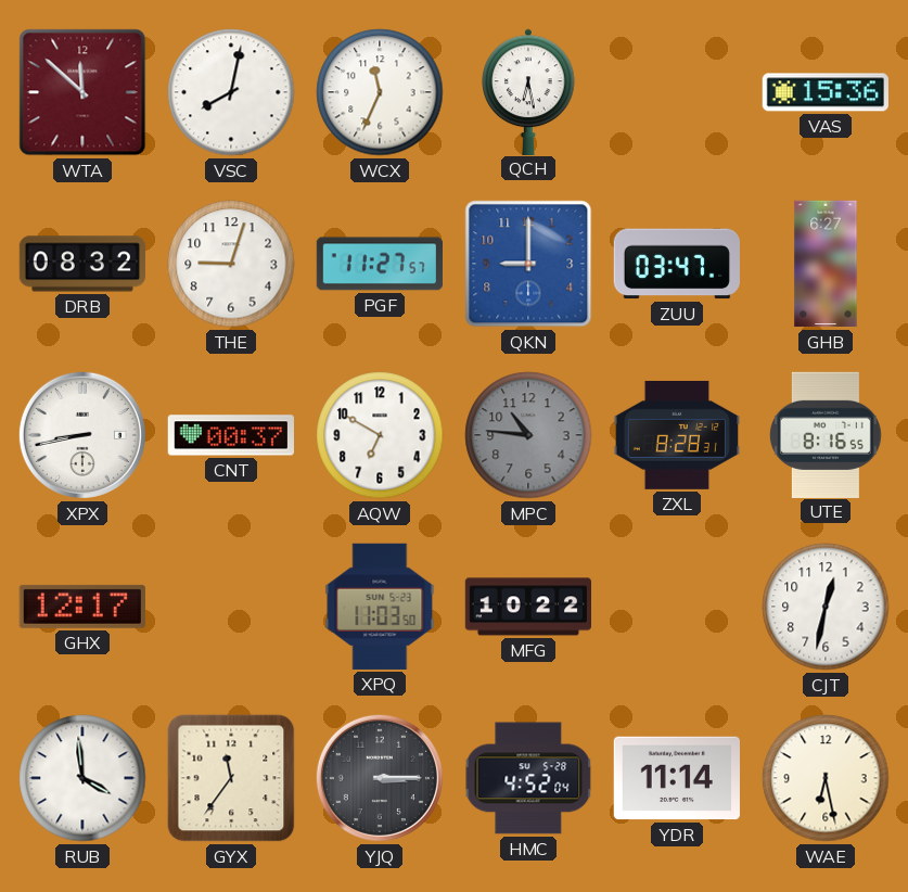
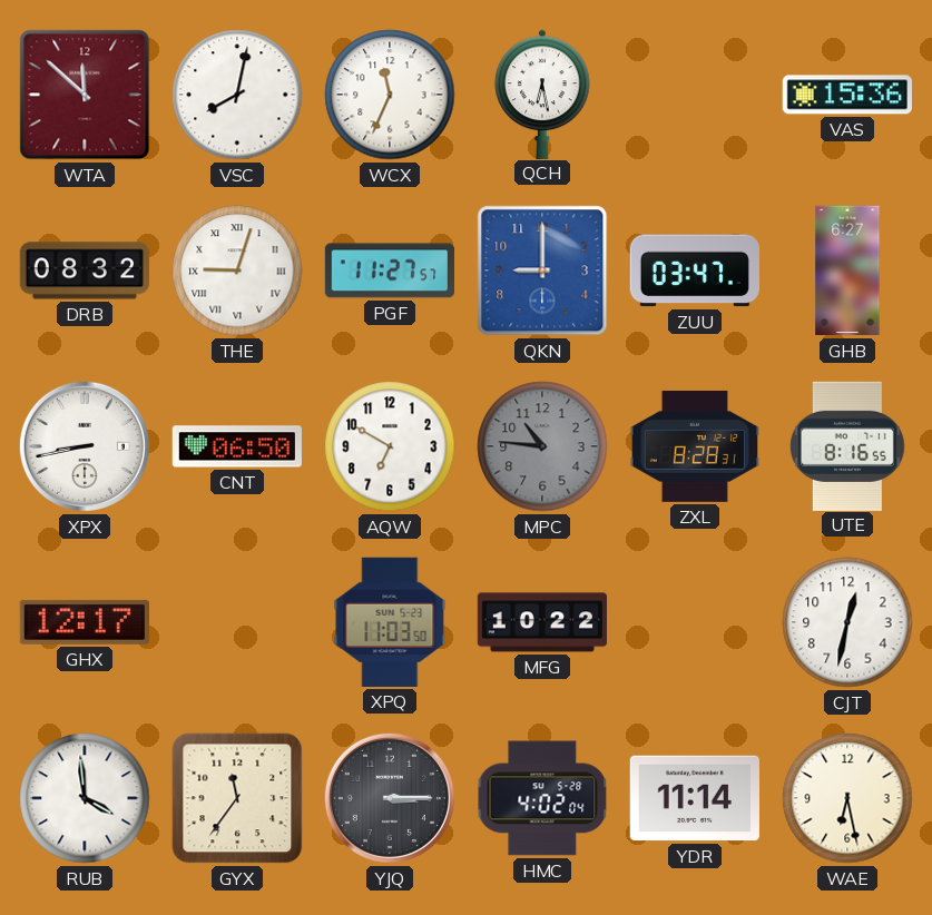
THE numerals: Arabic -> Roman
CNT: 00:37 -> 06:50
HMC: 4:52 -> 4:02
